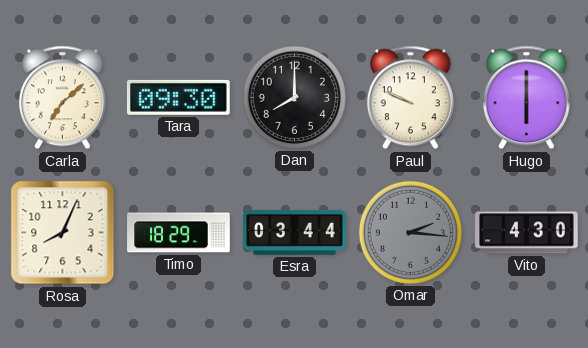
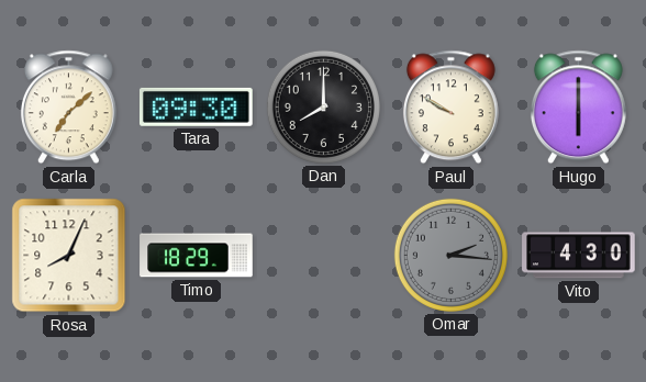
Paul: 9:49 -> 9:50
Esra: 03:44 -> none
